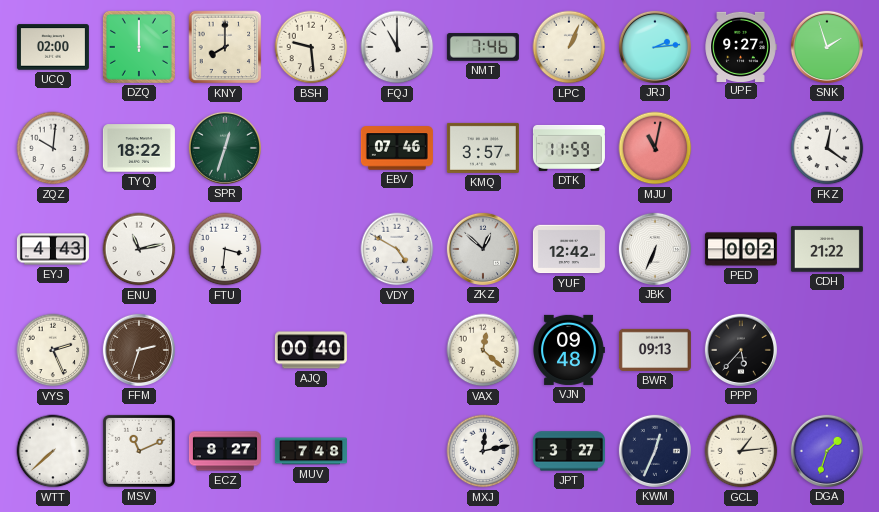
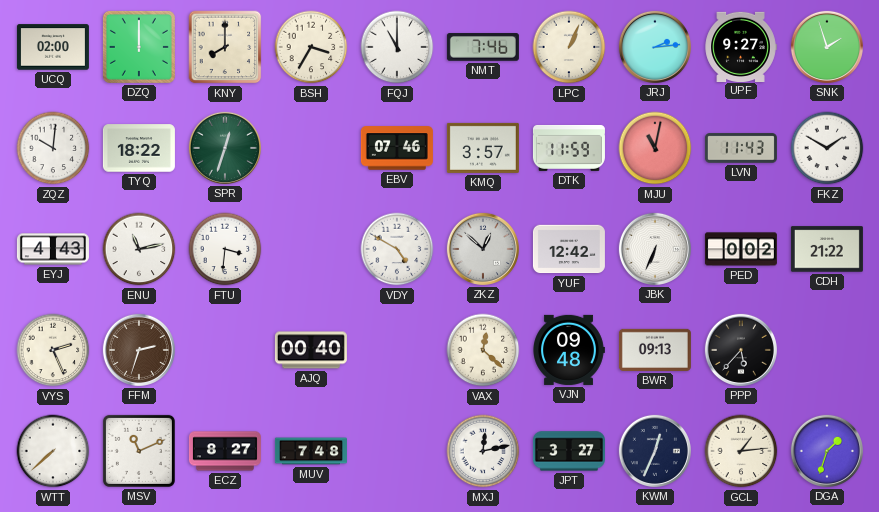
BSH: 9:29 -> 3:35
LVN: none -> 11:43
FKZ: 12:21 -> 1:50
